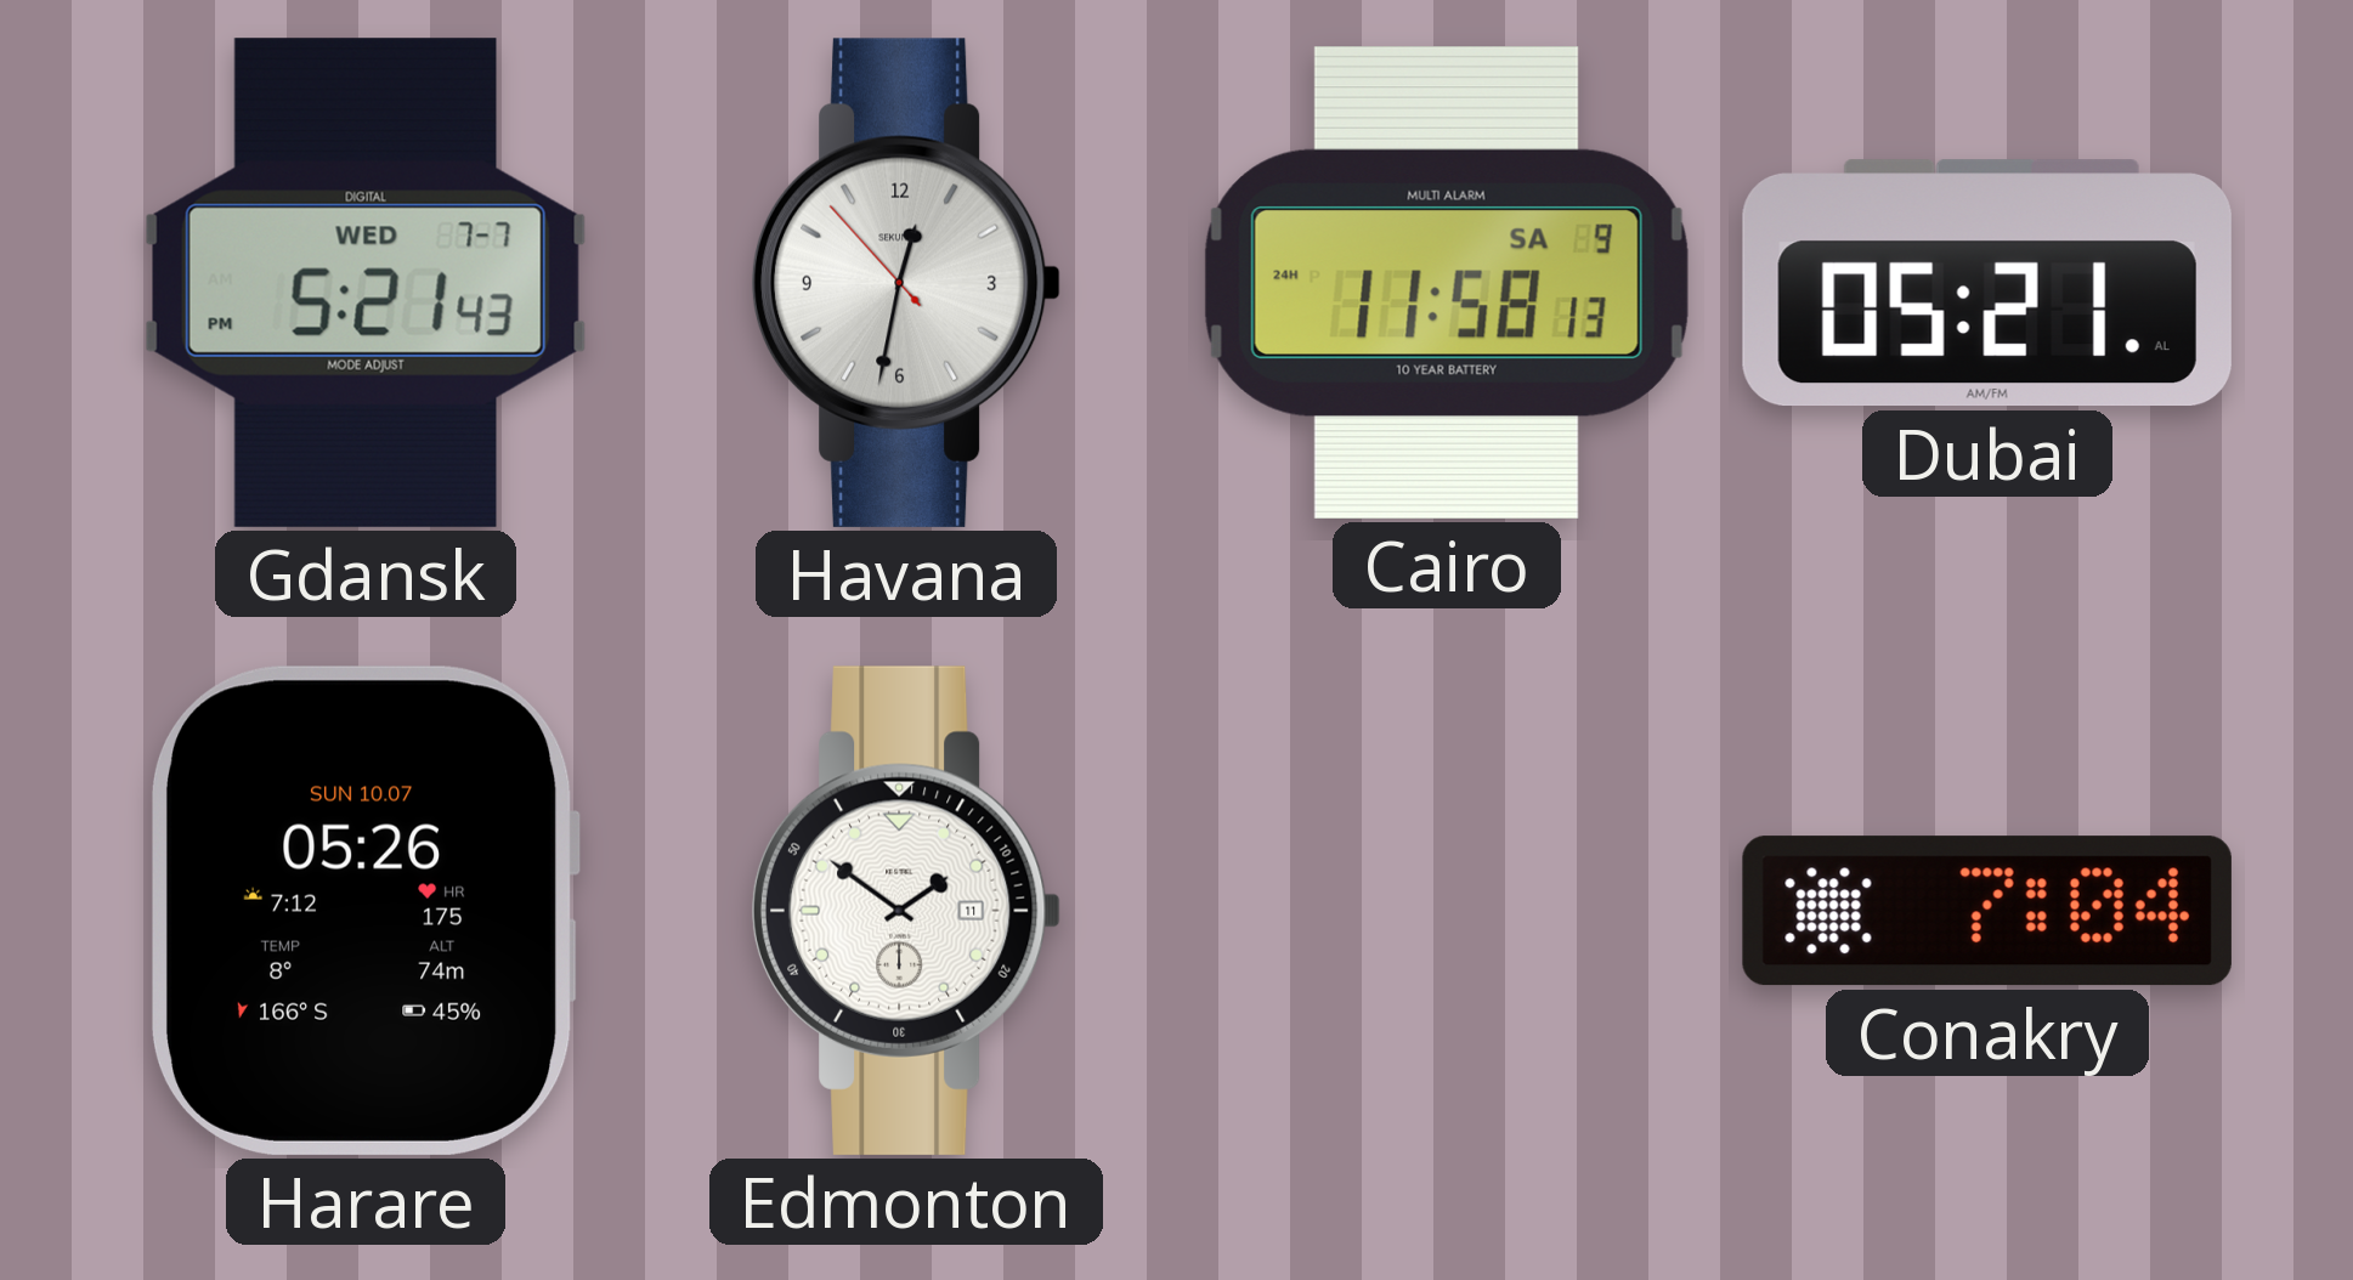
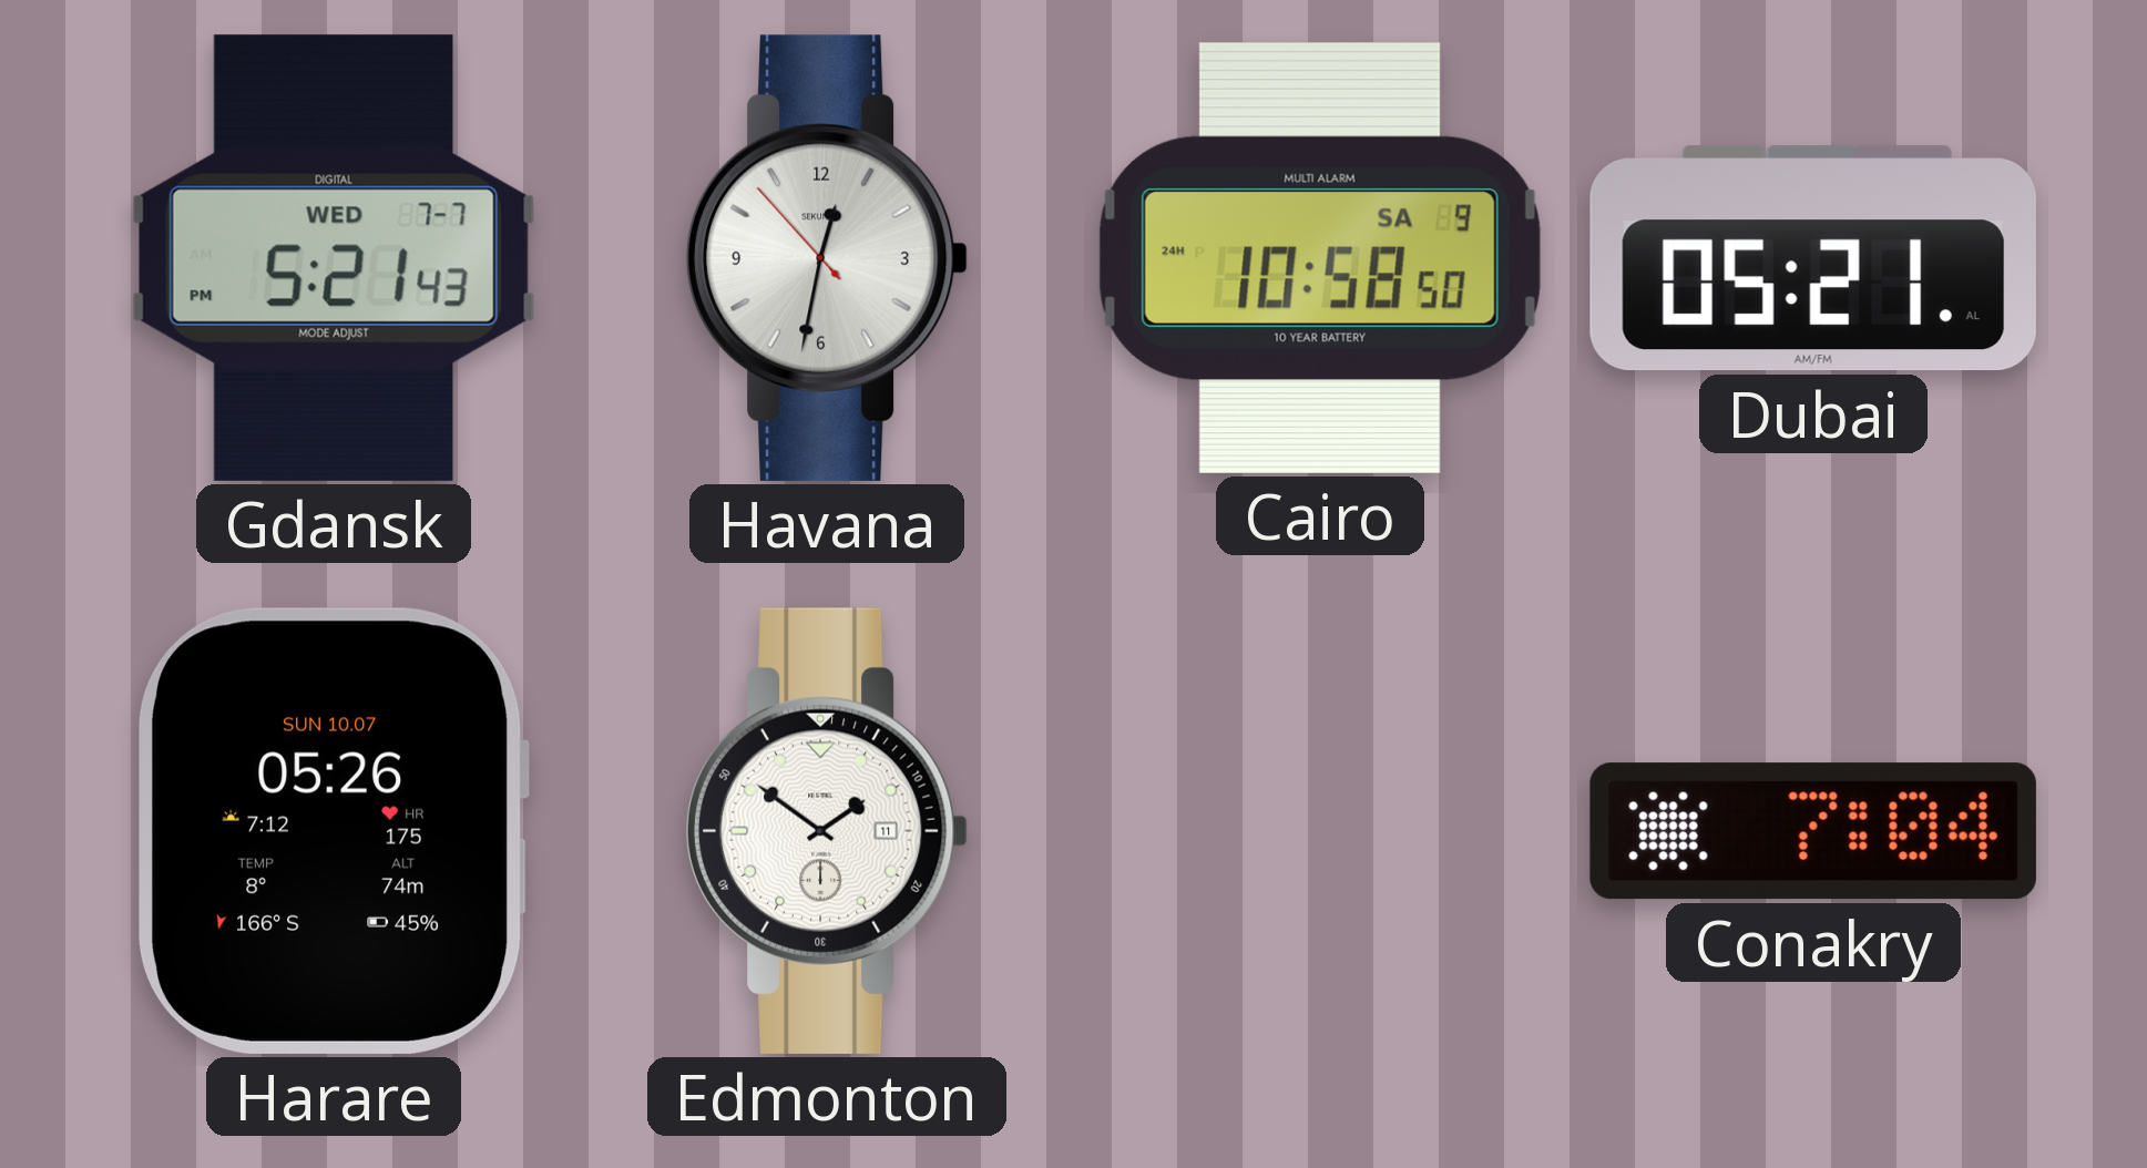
Cairo: 11:58 -> 10:58
